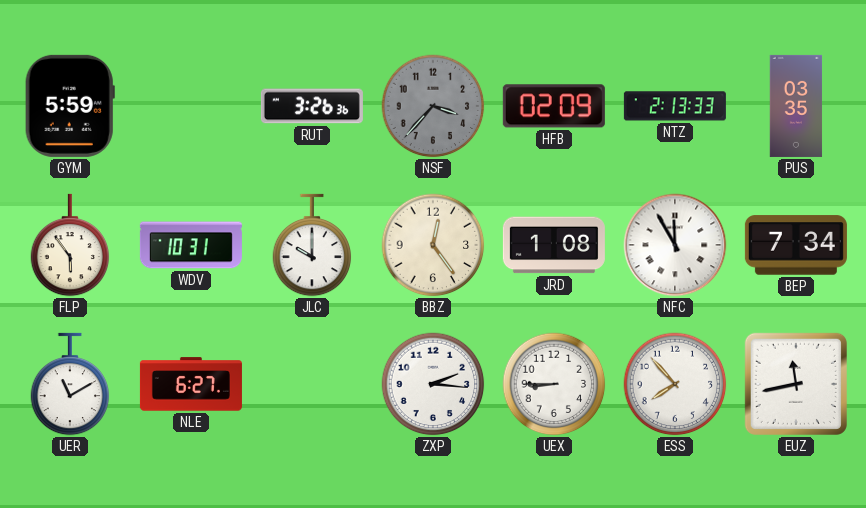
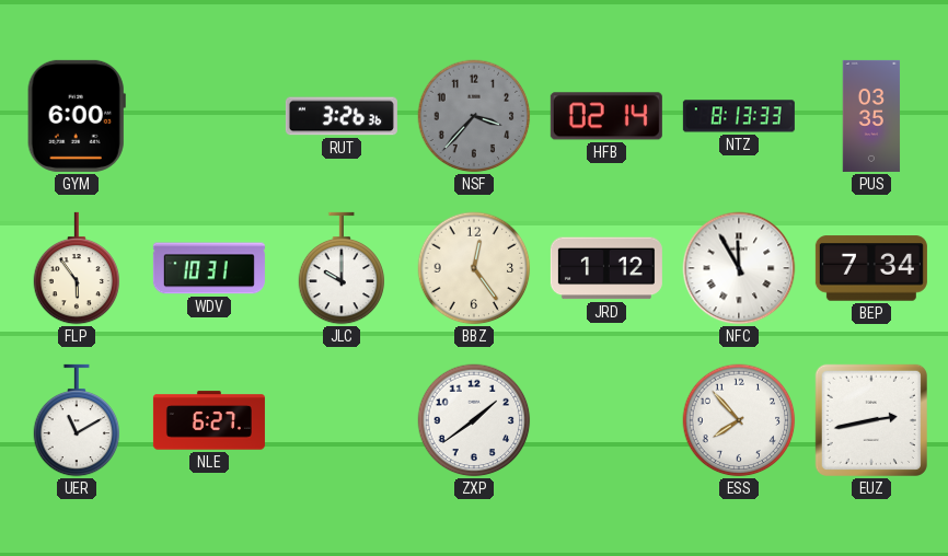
GYM: 5:59 -> 6:00
HFB: 02:09 -> 02:14
NTZ: 2:13 -> 8:13
JRD: 1:08 -> 1:12
ZXP: 2:16 -> 1:39
UEX: 8:45 -> none
EUZ: 11:43 -> 2:43
